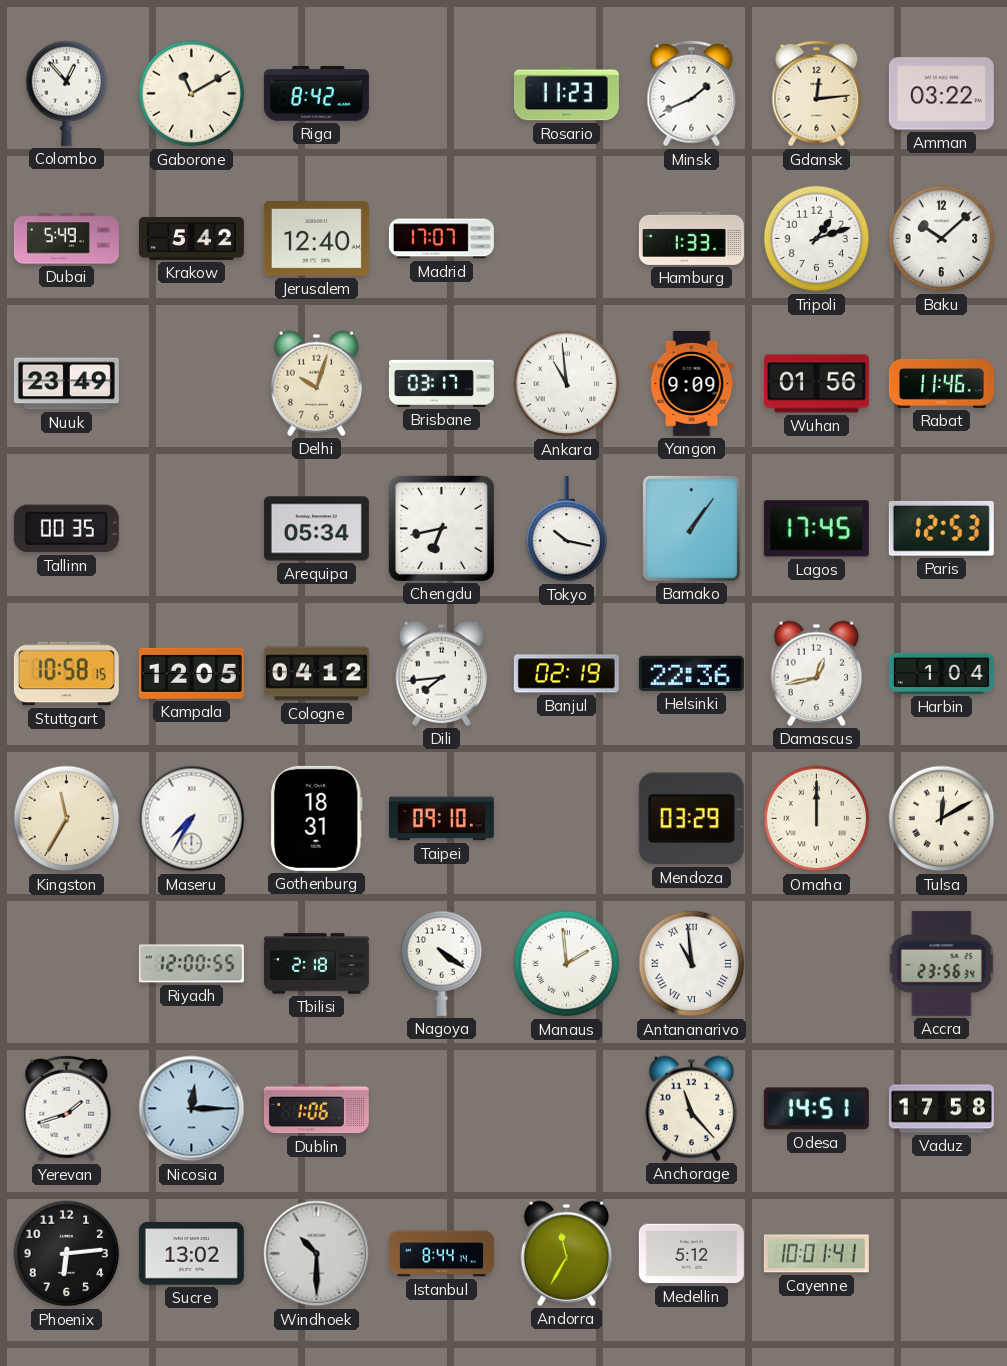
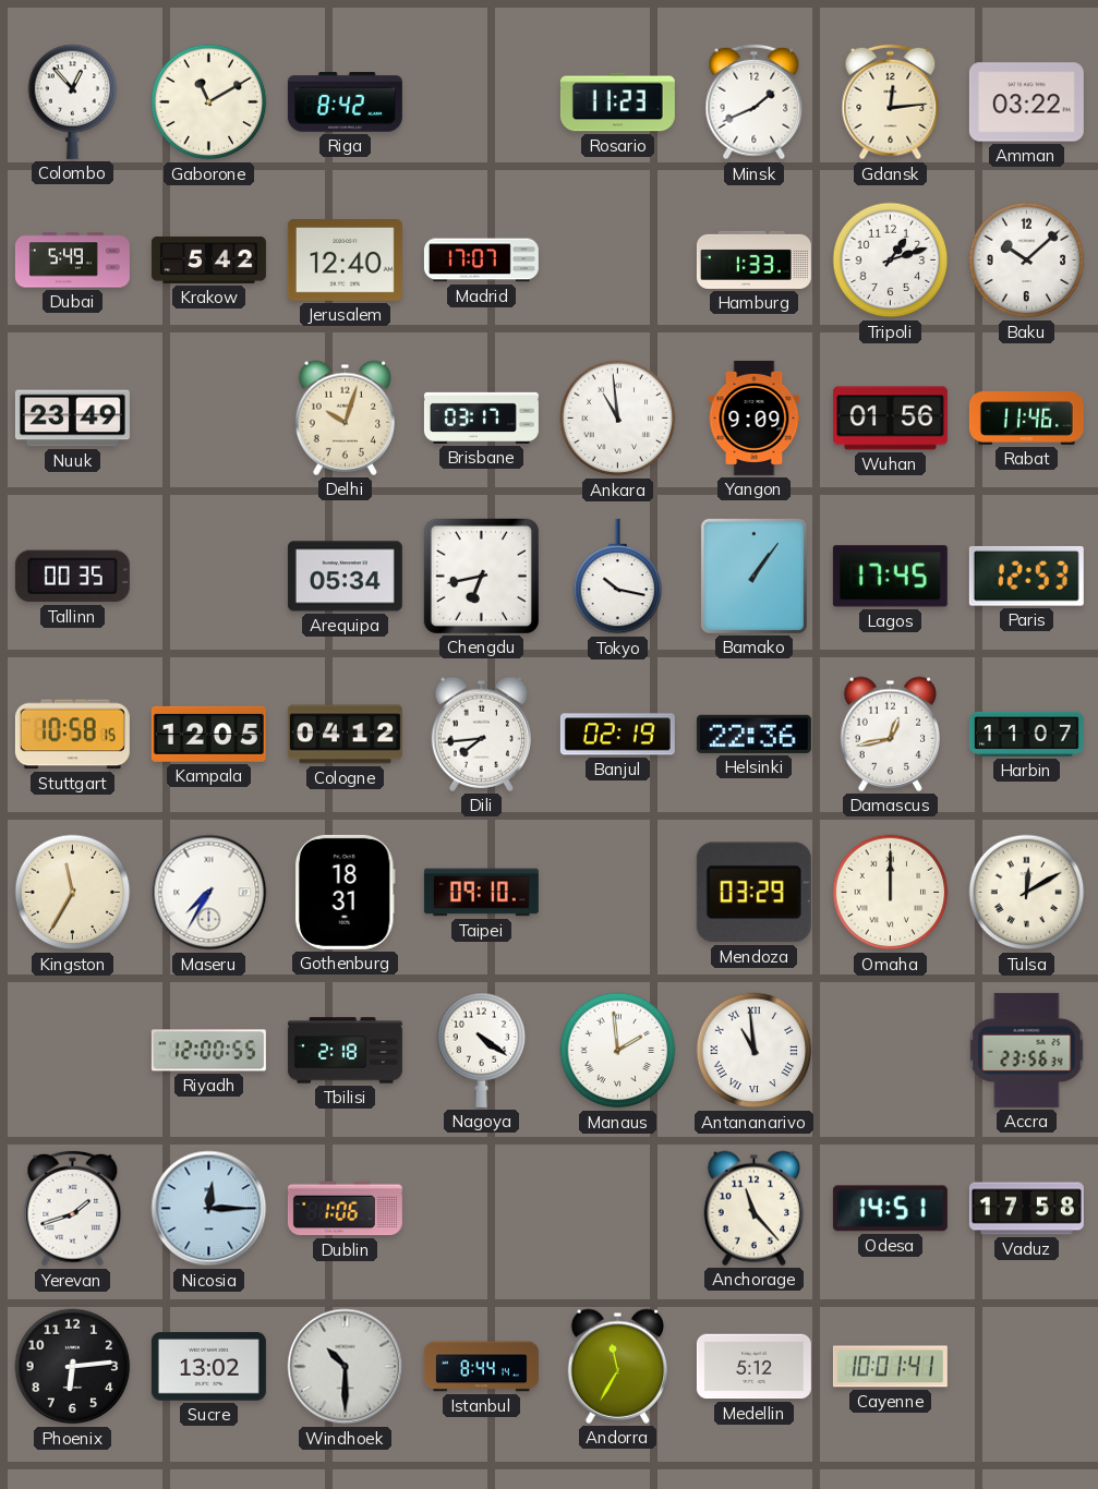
Harbin: 1:04 -> 11:07
